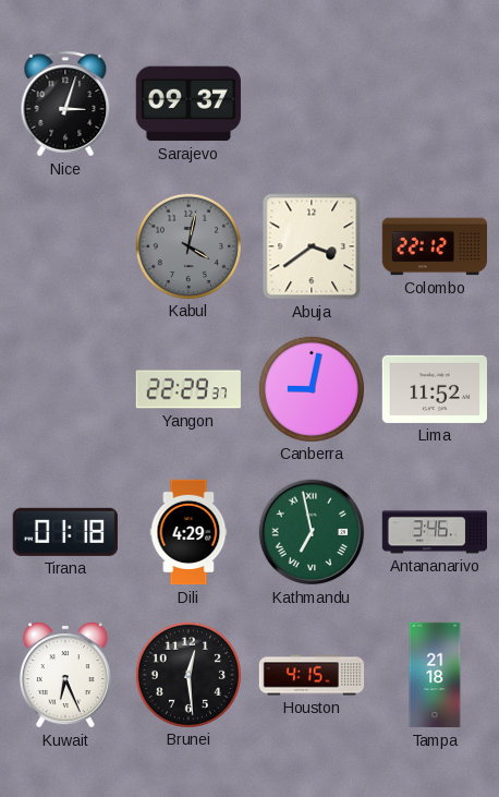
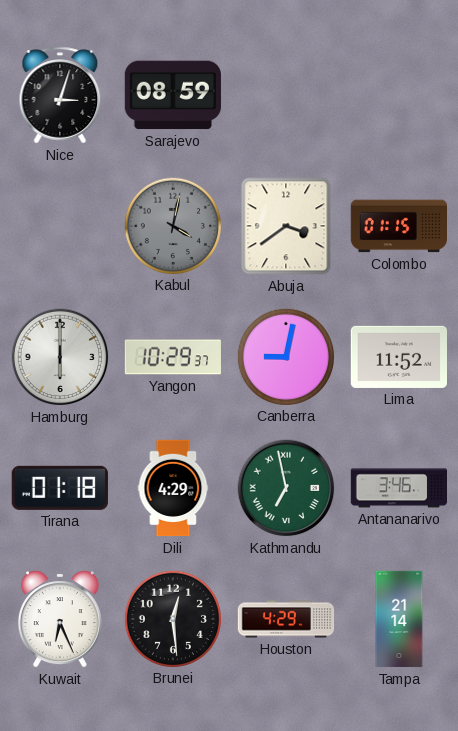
Sarajevo: 09:37 -> 08:59
Colombo: 22:12 -> 01:15
Hamburg: none -> 6:00
Yangon: 22:29 -> 10:29
Houston: 4:15 -> 4:29
Tampa: 21:18 -> 21:14
